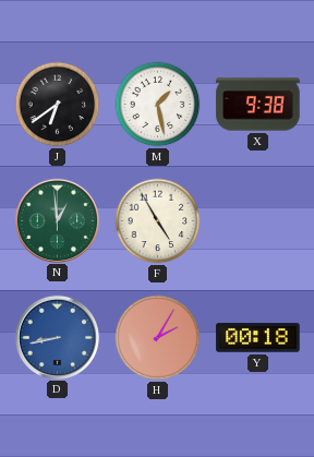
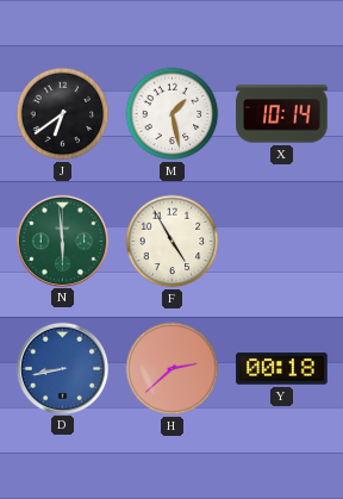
X: 9:38 -> 10:14
N: 12:59 -> 5:59
H: 2:05 -> 2:38
